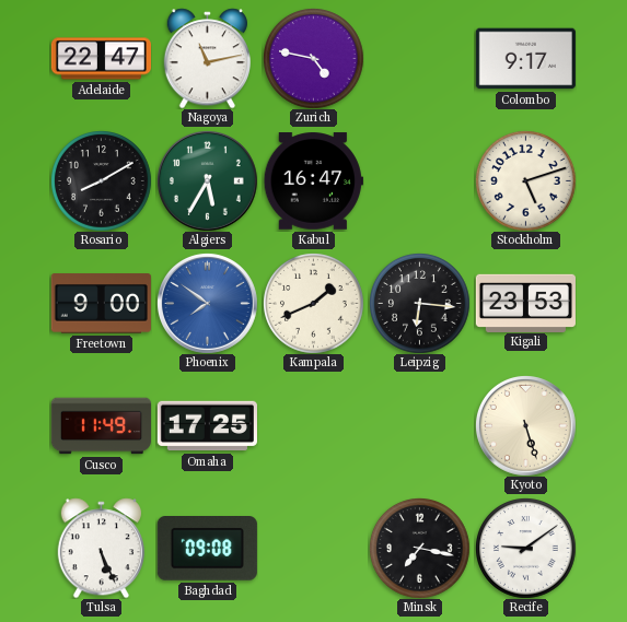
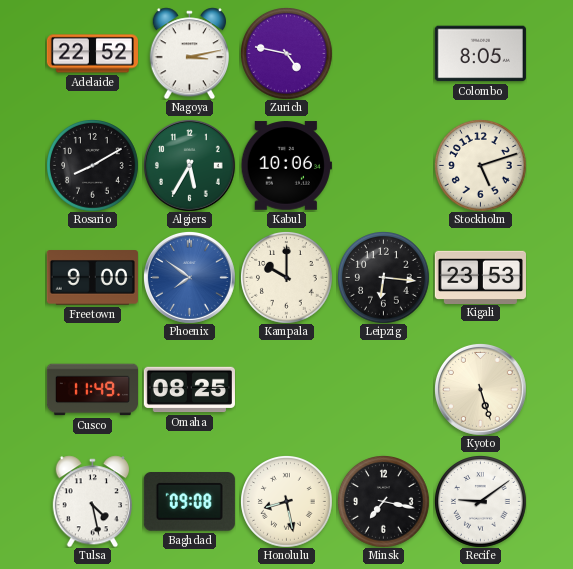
Adelaide: 22:47 -> 22:52
Nagoya: 11:13 -> 3:13
Colombo: 9:17 -> 8:05
Kabul: 16:47 -> 10:06
Kampala: 1:41 -> 10:00
Omaha: 17:25 -> 08:25
Tulsa: 5:26 -> 4:28
Honolulu: none -> 8:28
